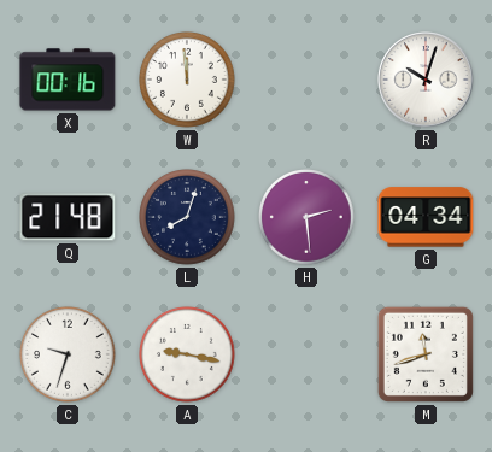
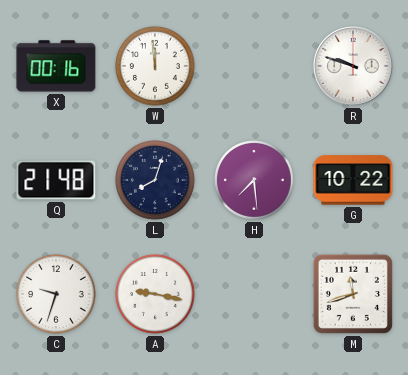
R: 10:03 -> 9:48
H: 2:29 -> 7:29
G: 04:34 -> 10:22
